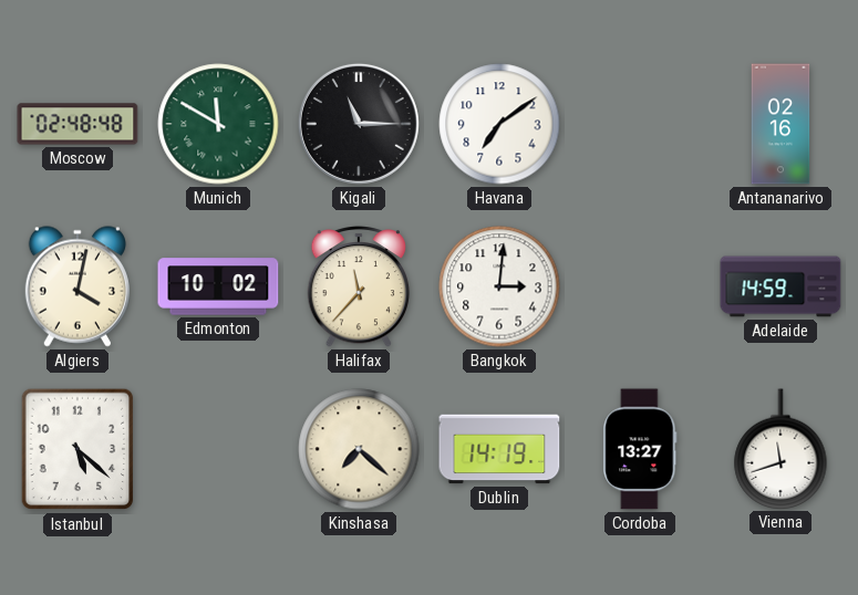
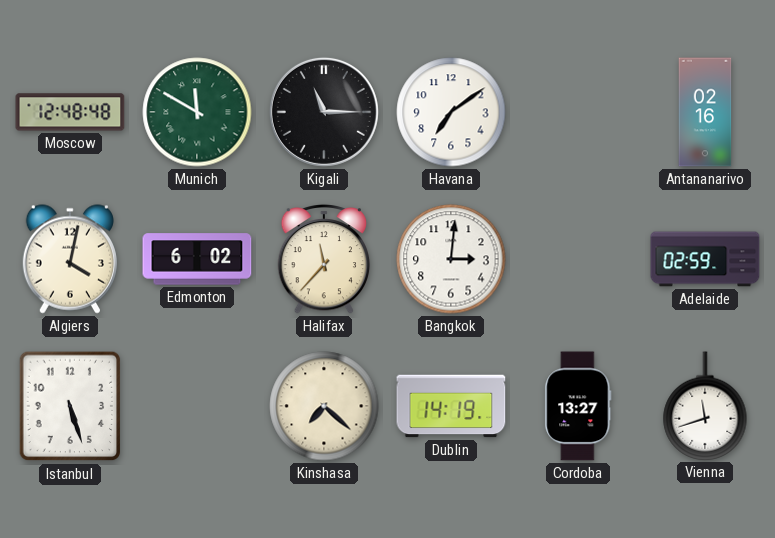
Moscow: 02:48 -> 12:48
Edmonton: 10:02 -> 6:02
Adelaide: 14:59 -> 02:59
Istanbul: 5:22 -> 5:27
